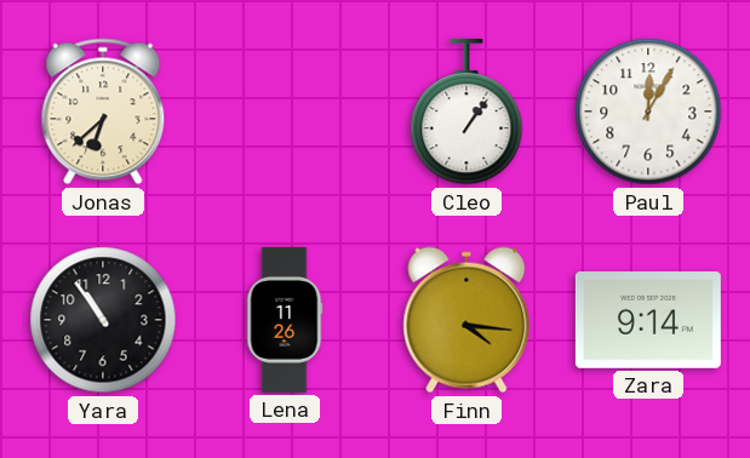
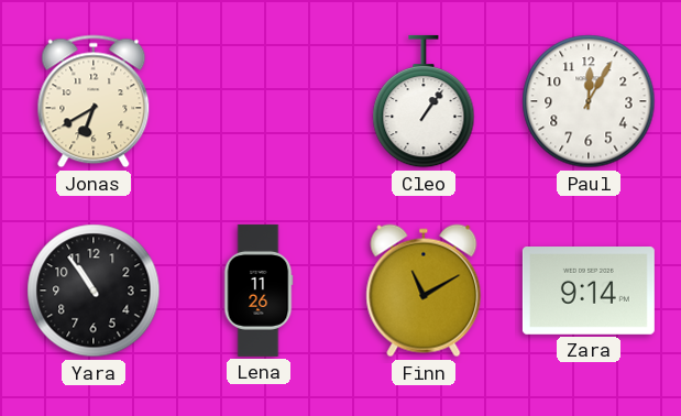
Jonas: 6:38 -> 6:40
Finn: 4:16 -> 11:10
